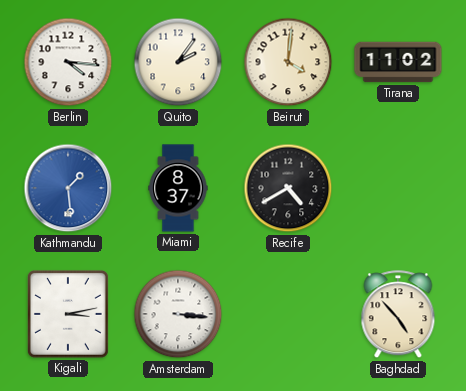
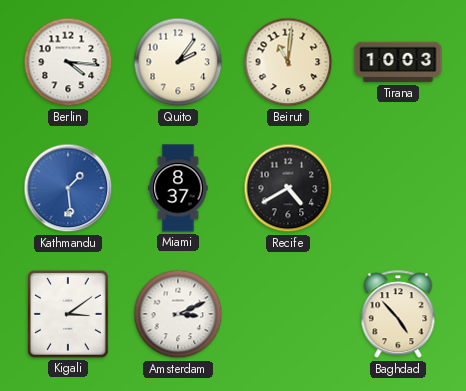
Beirut: 4:01 -> 11:01
Tirana: 11:02 -> 10:03
Kigali: 3:13 -> 3:09
Amsterdam: 3:16 -> 3:11
